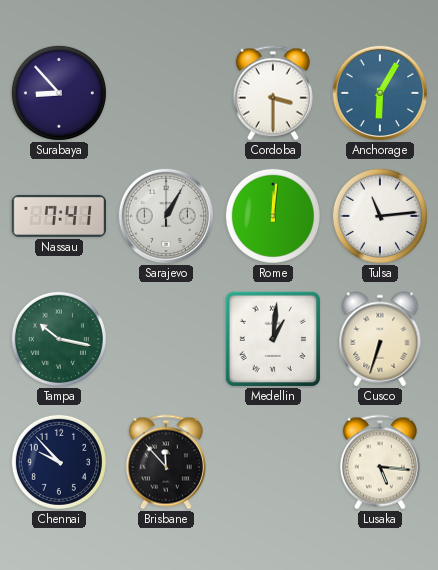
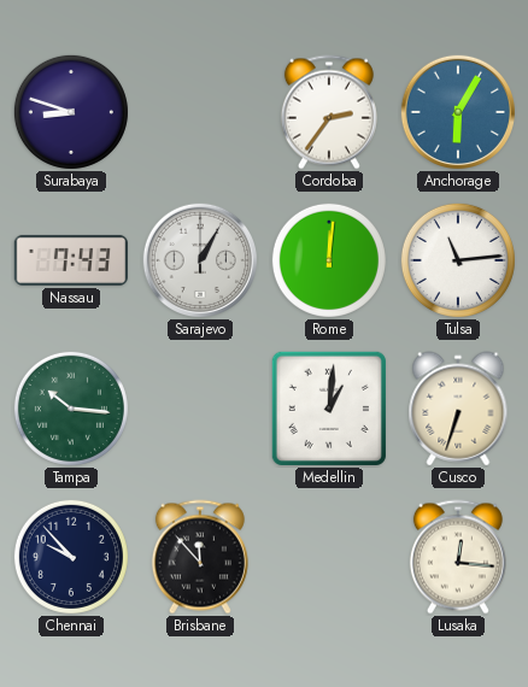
Surabaya: 8:53 -> 8:48
Cordoba: 3:30 -> 2:36
Nassau: 7:41 -> 7:43
Tampa: 10:17 -> 10:16
Lusaka: 5:16 -> 12:16
